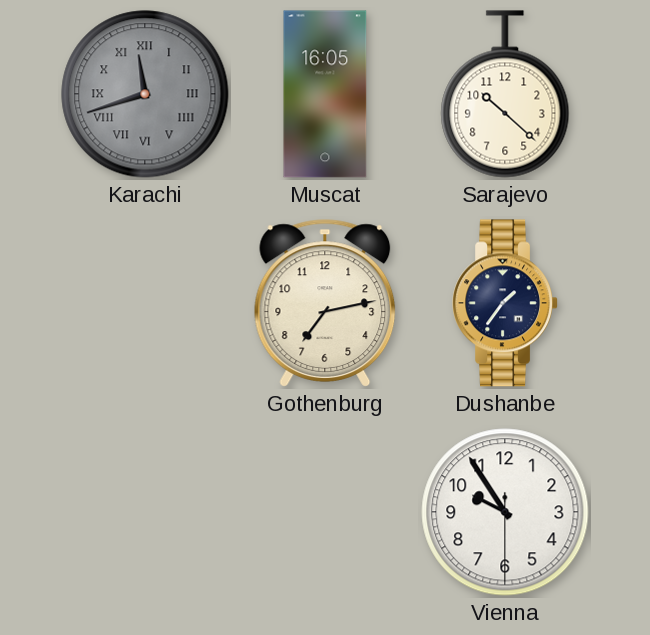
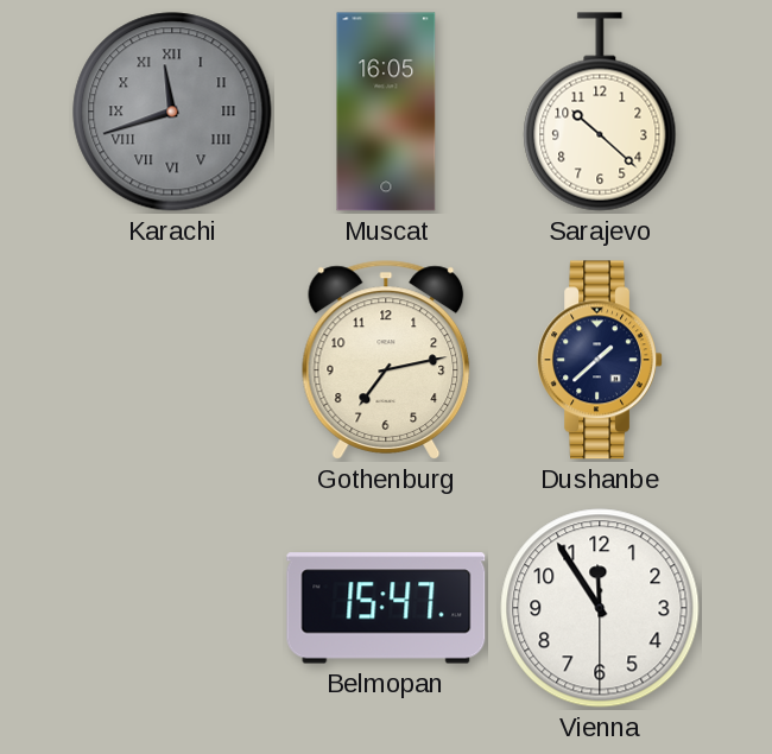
Dushanbe: 1:36 -> 1:38
Belmopan: none -> 15:47
Vienna: 9:54 -> 11:54
